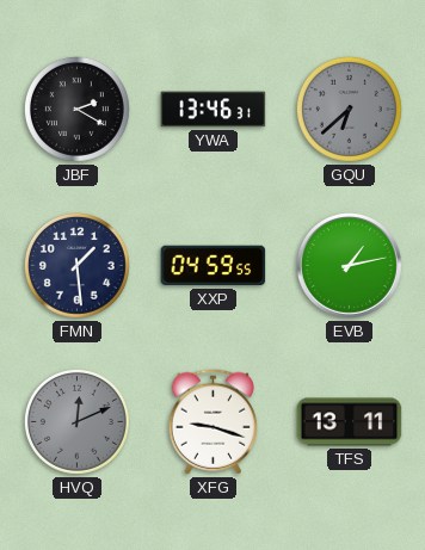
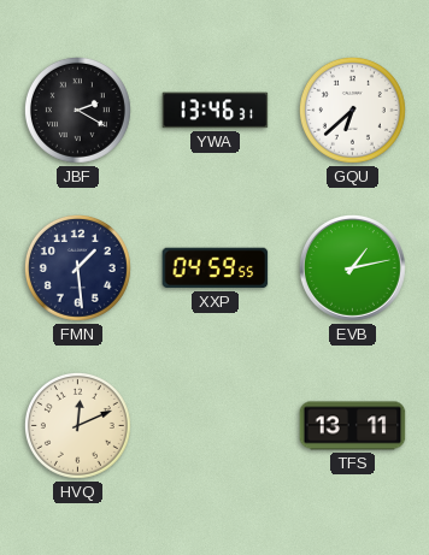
GQU dial: grey -> white
HVQ dial: grey -> cream
XFG: 9:18 -> none
